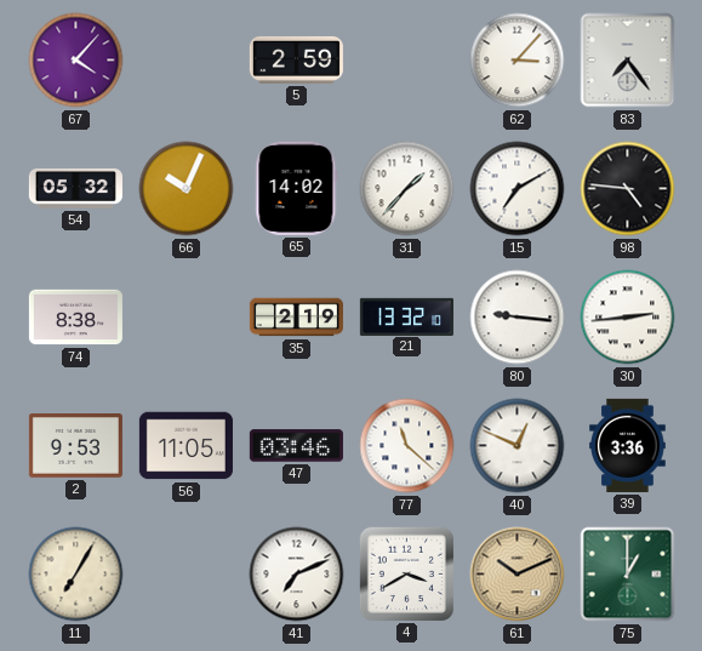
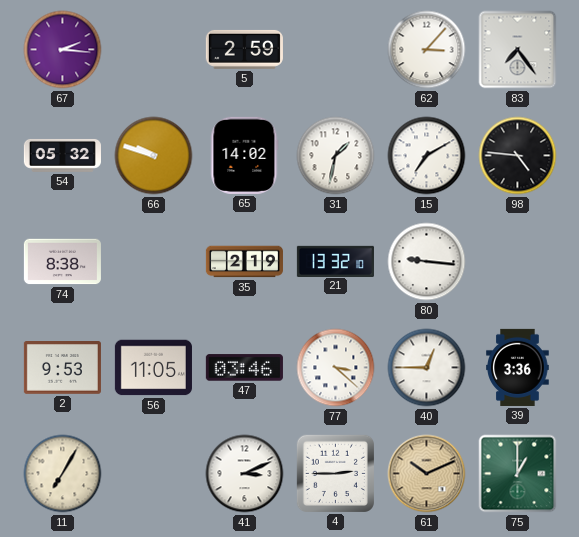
67: 4:07 -> 2:16
66: 10:04 -> 9:48
31: 1:37 -> 1:32
30: 2:44 -> none
77: 11:22 -> 3:22
40: 12:49 -> 12:45
41: 7:11 -> 3:11
4: 3:40 -> 2:45
